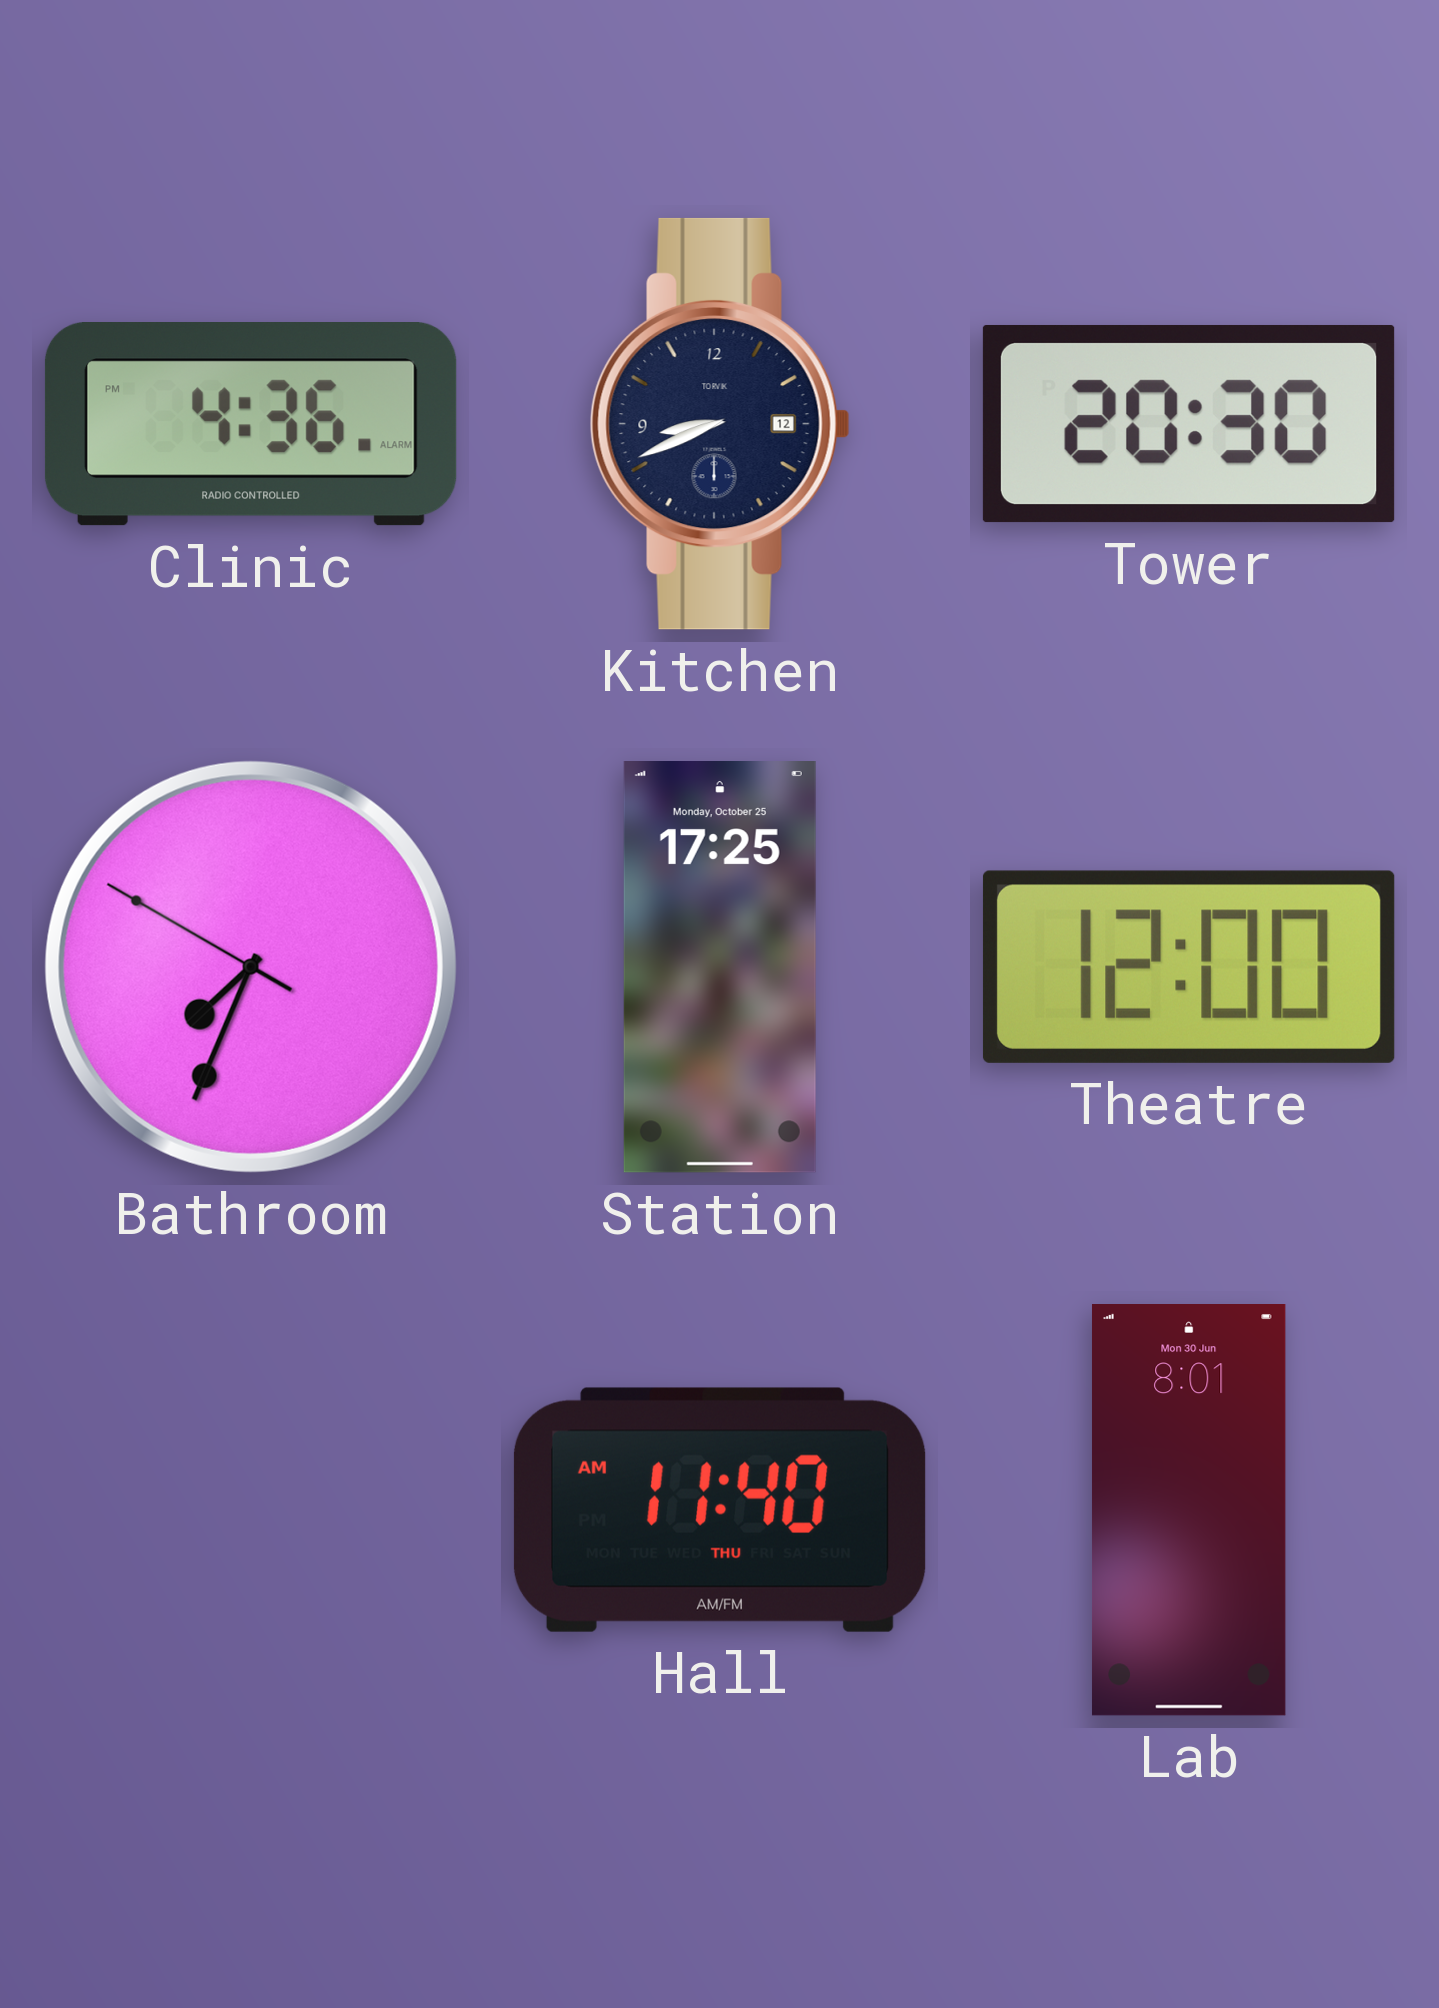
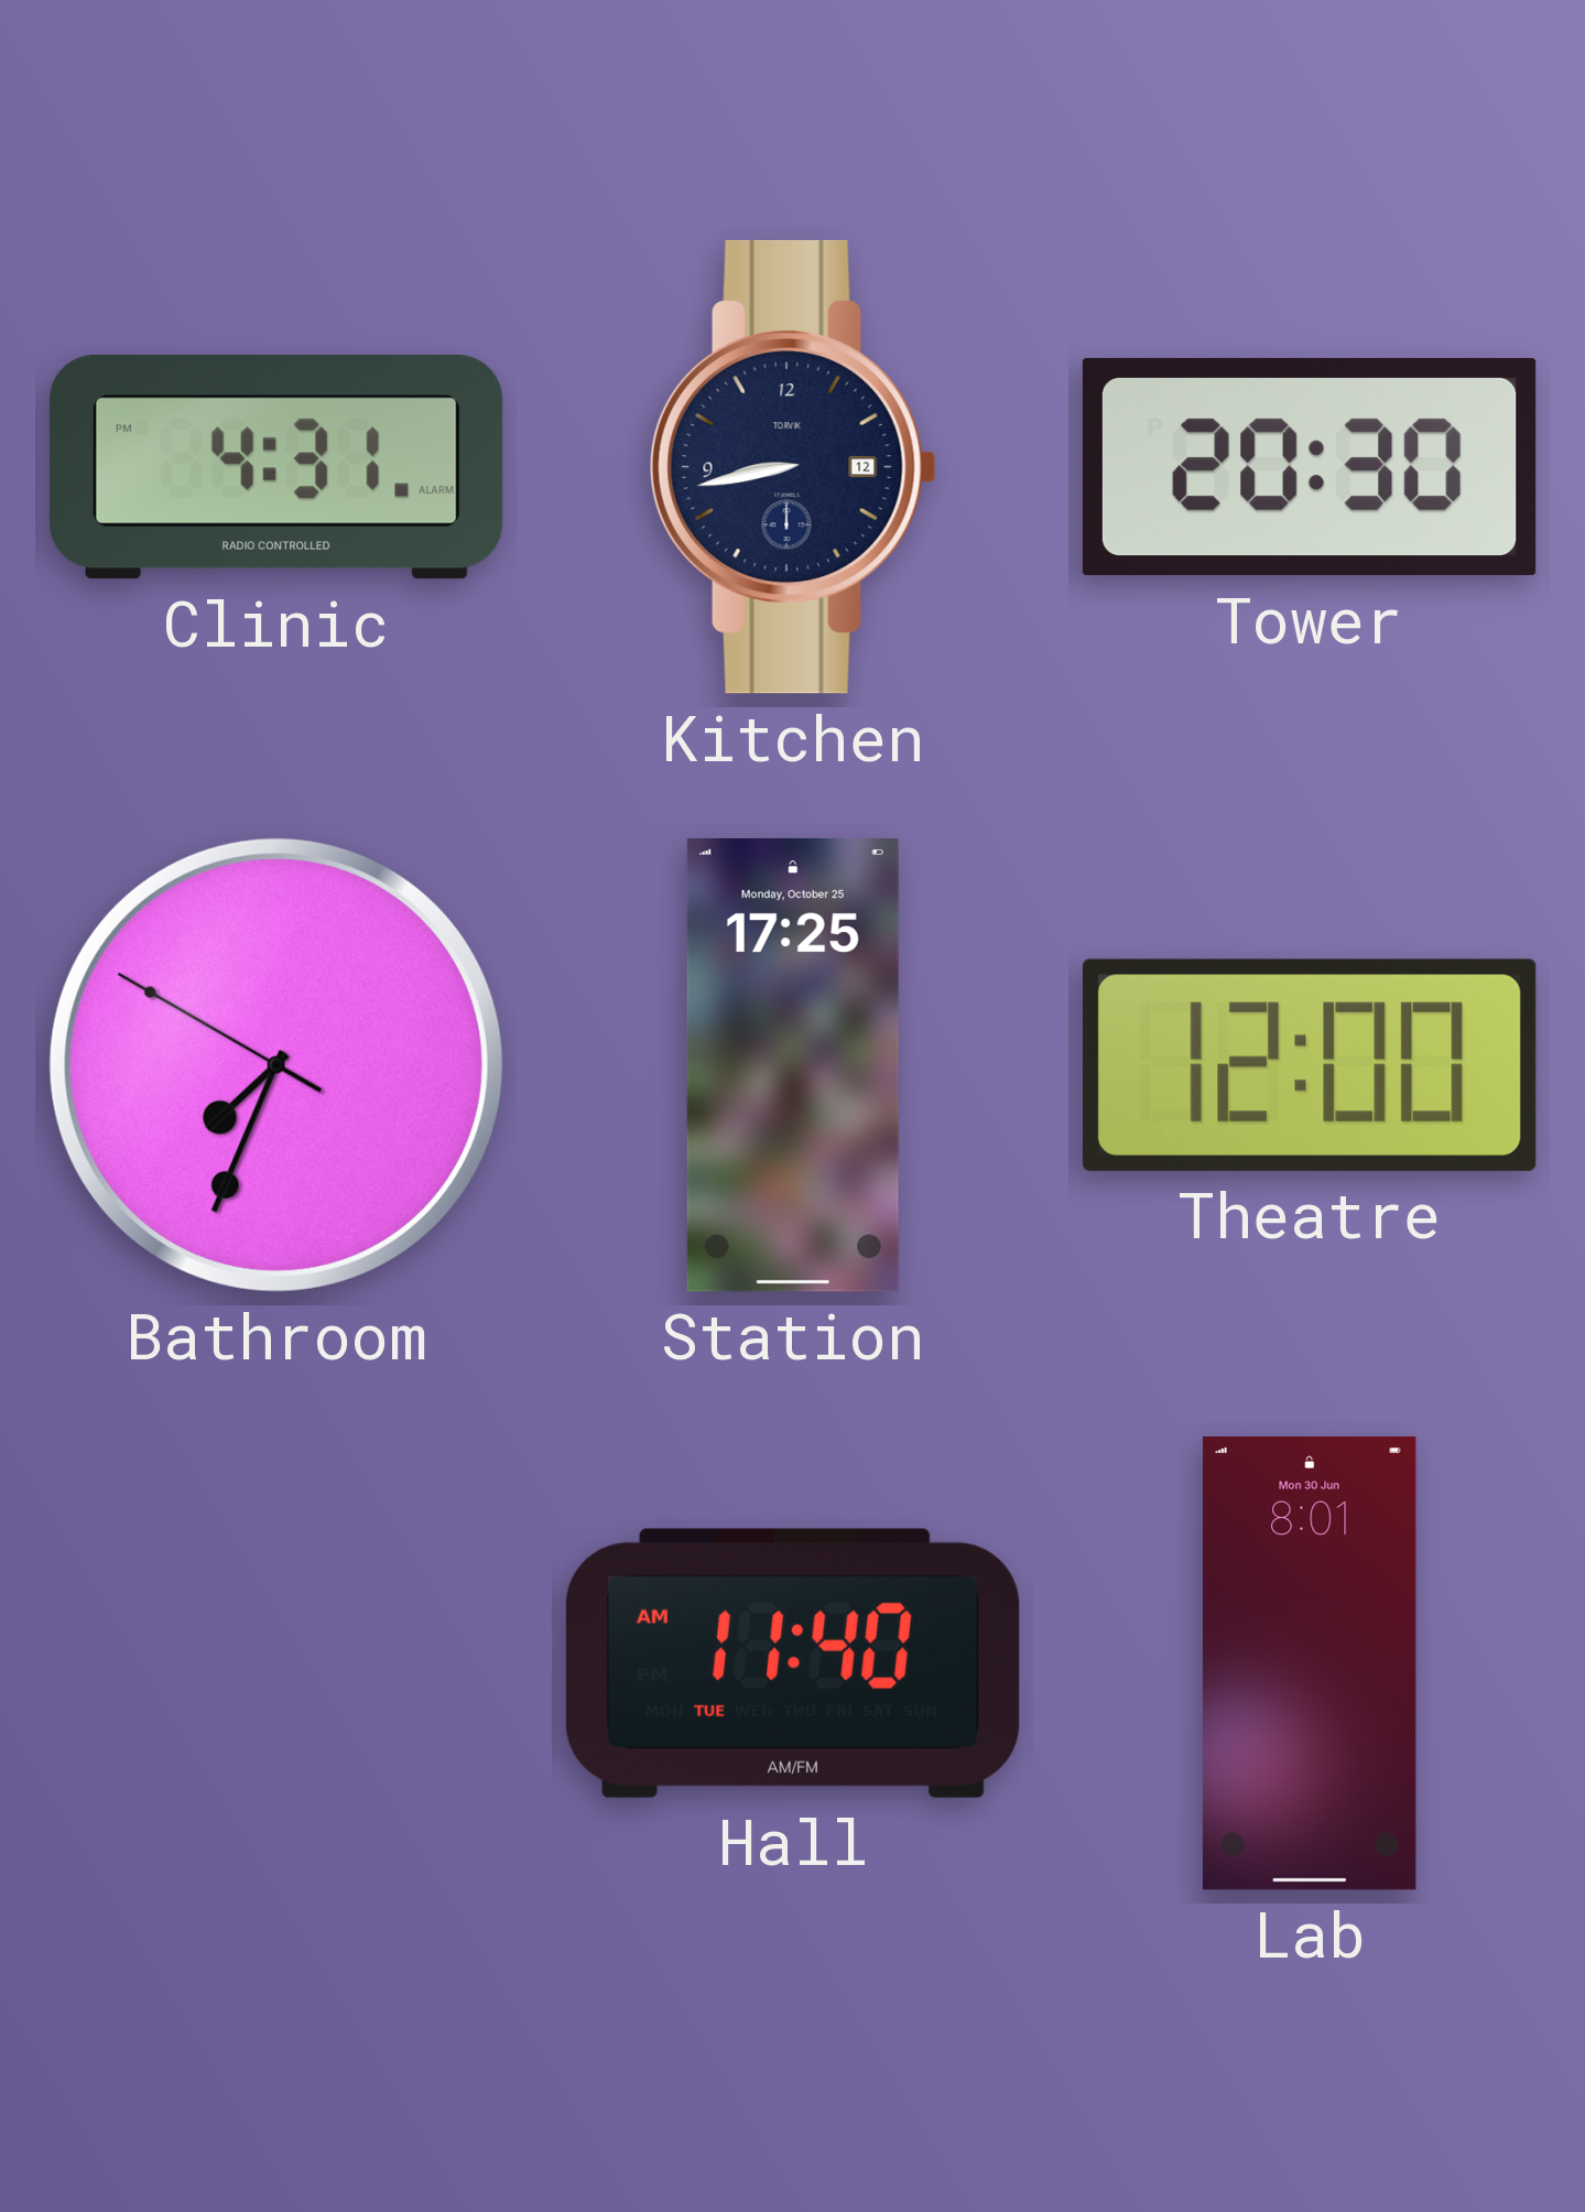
Clinic: 4:36 -> 4:31
Kitchen: 8:41 -> 8:43
Hall date: THU -> TUE
